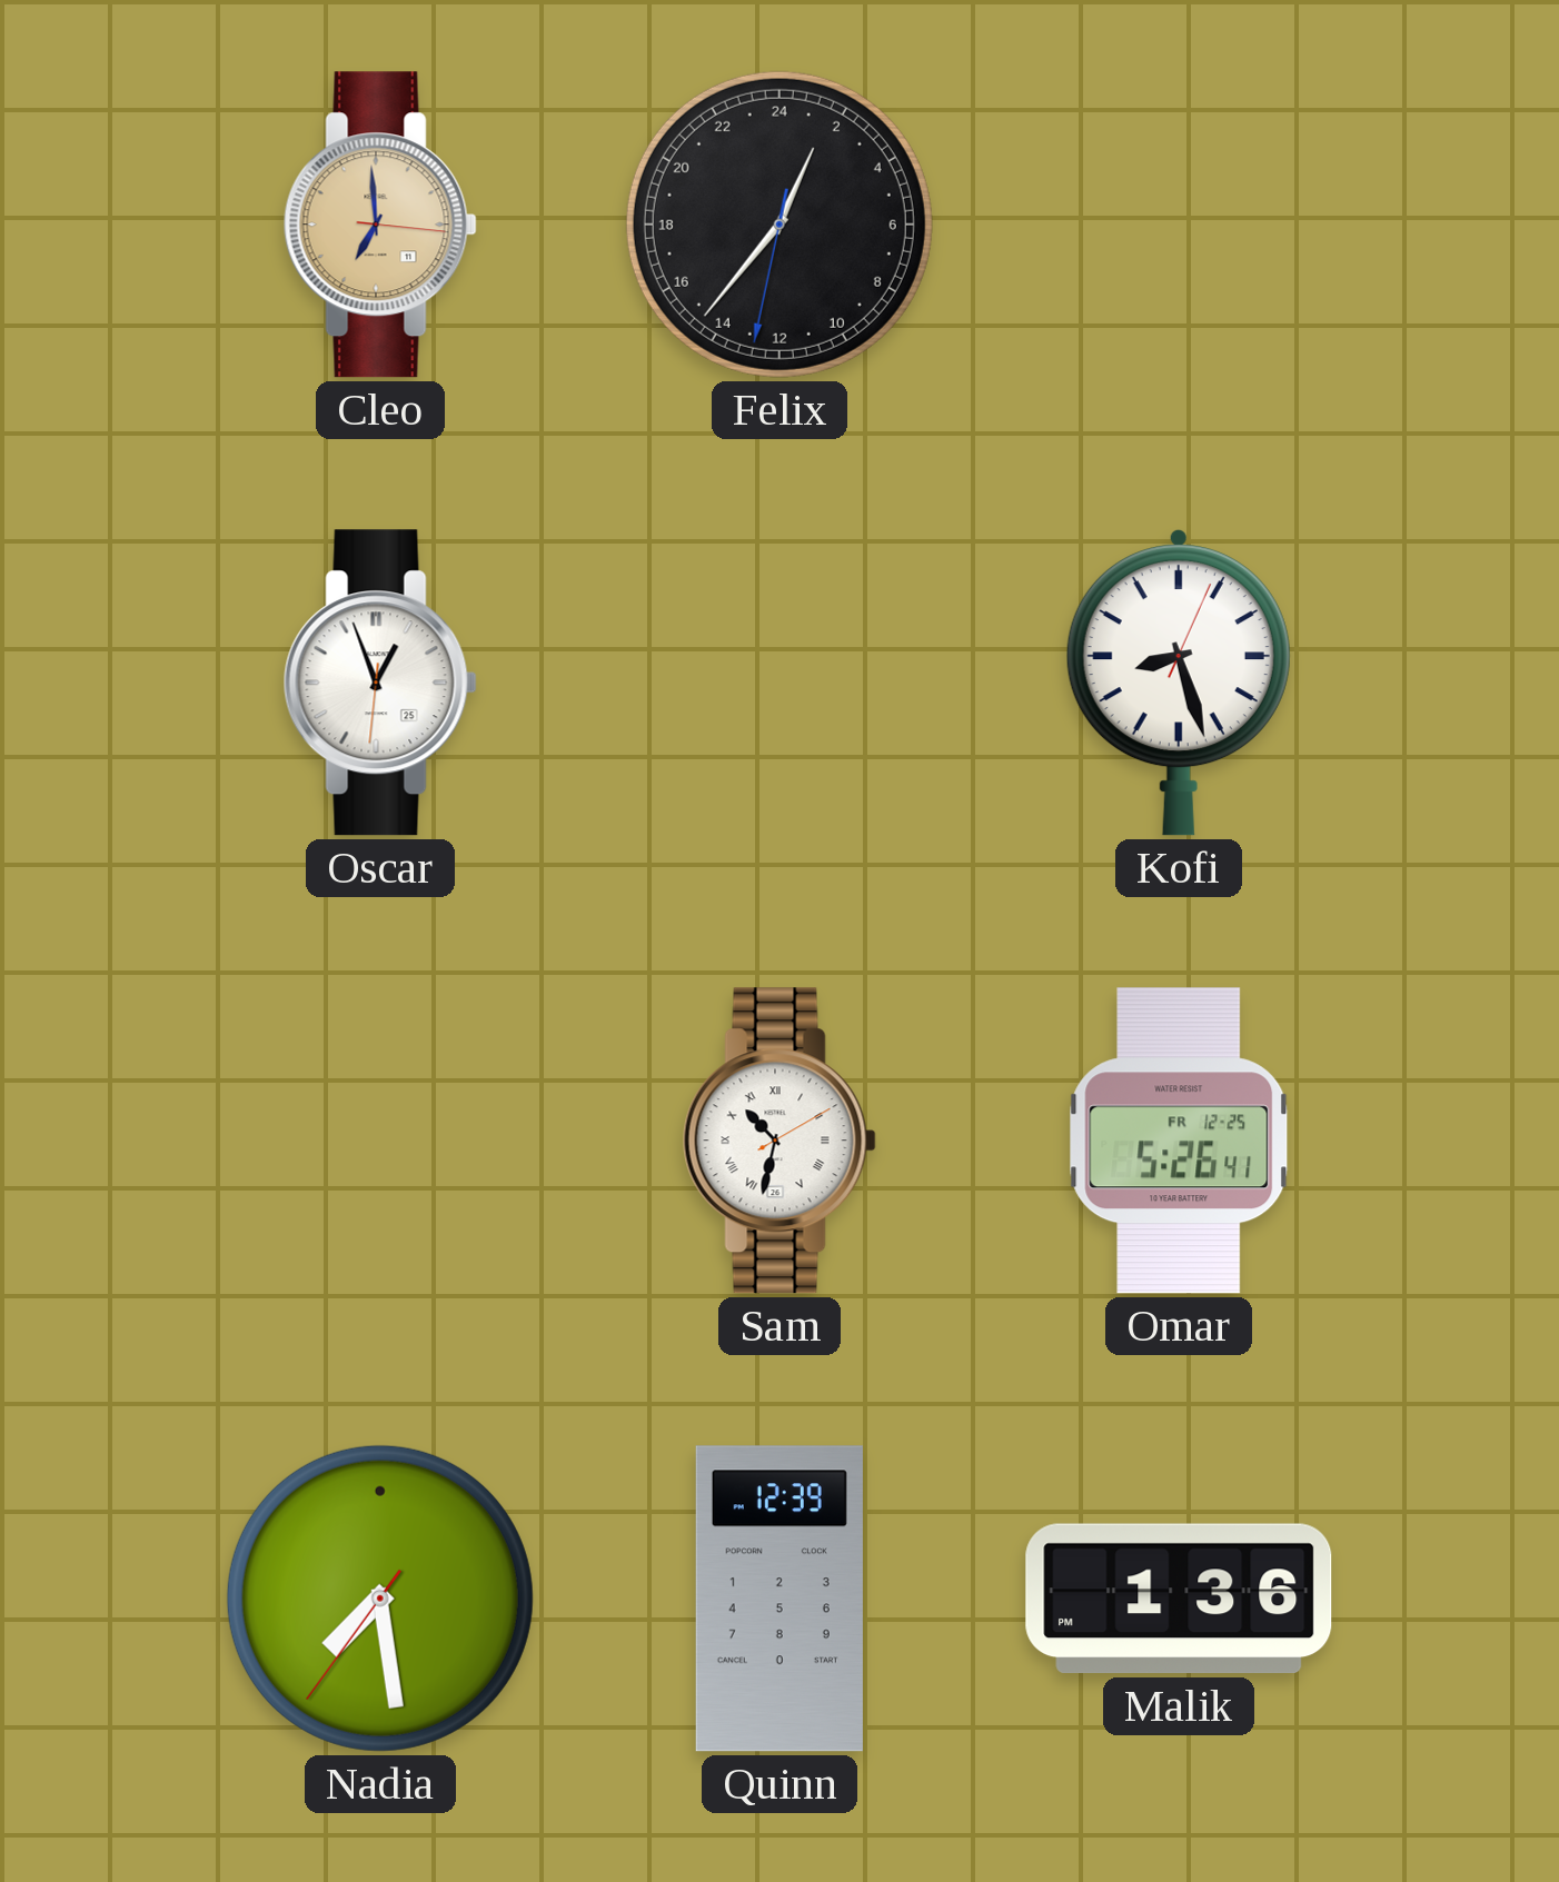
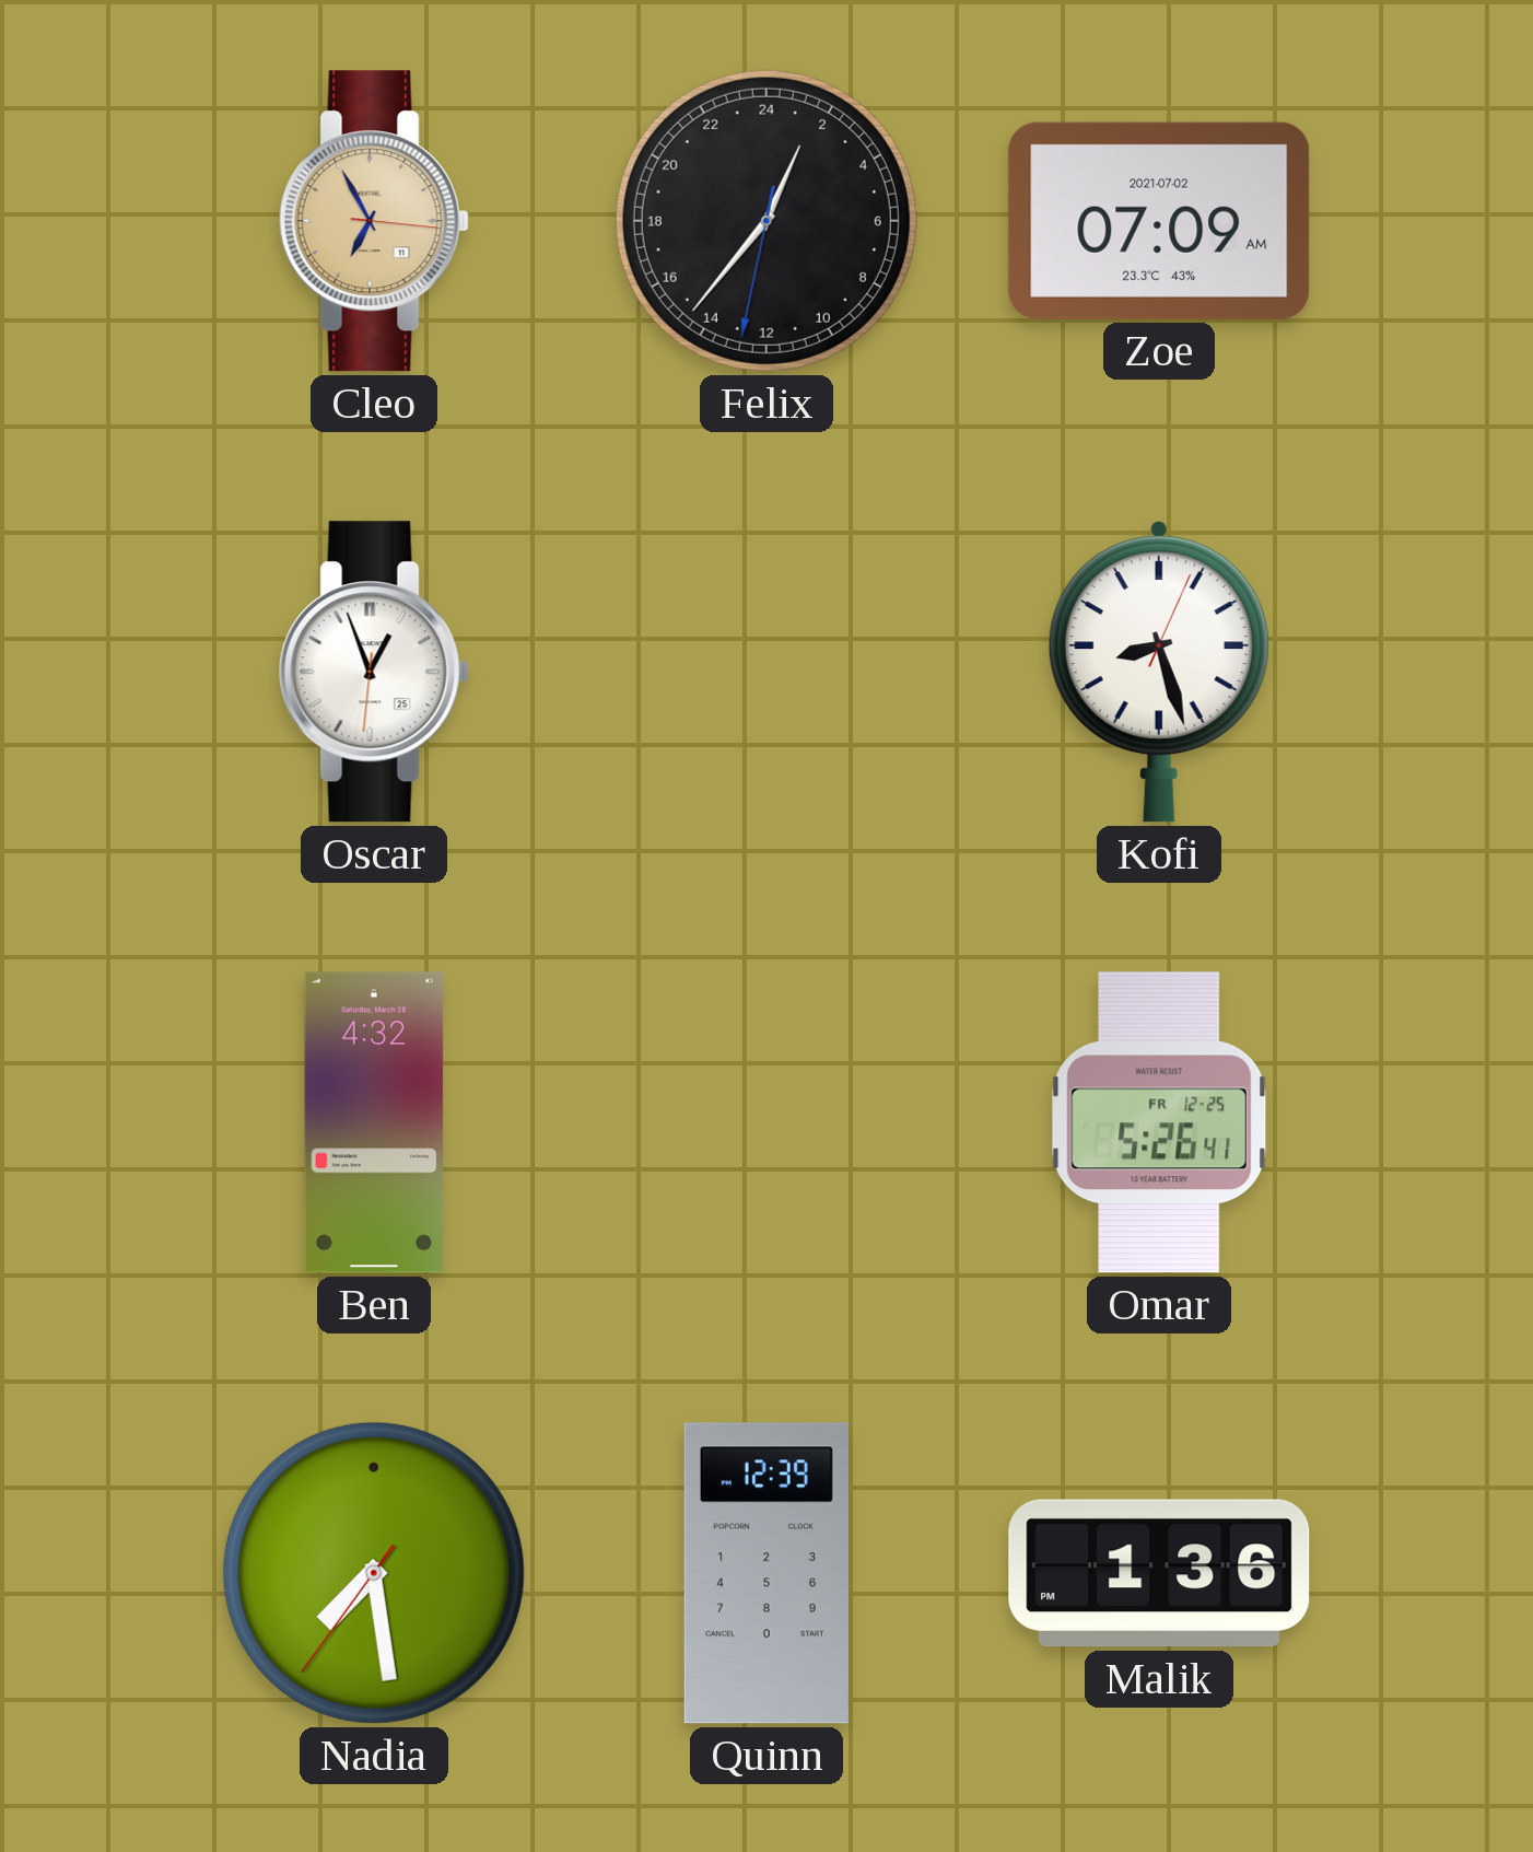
Cleo: 6:59 -> 6:55
Zoe: none -> 07:09
Ben: none -> 4:32
Sam: 10:32 -> none
